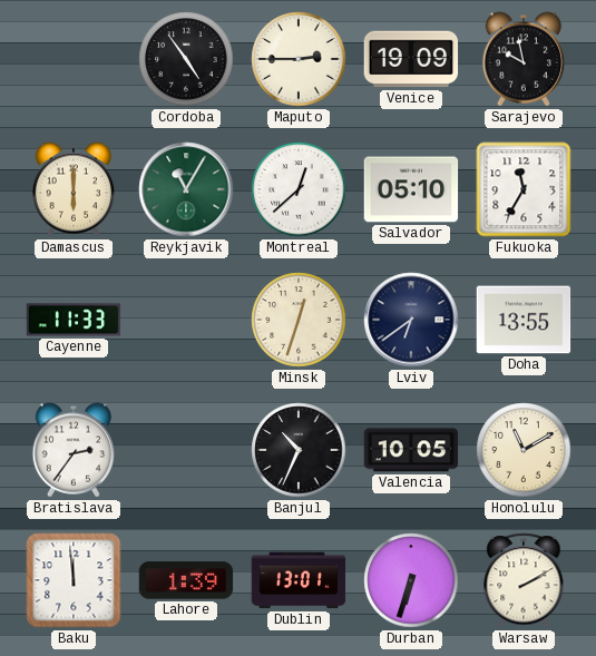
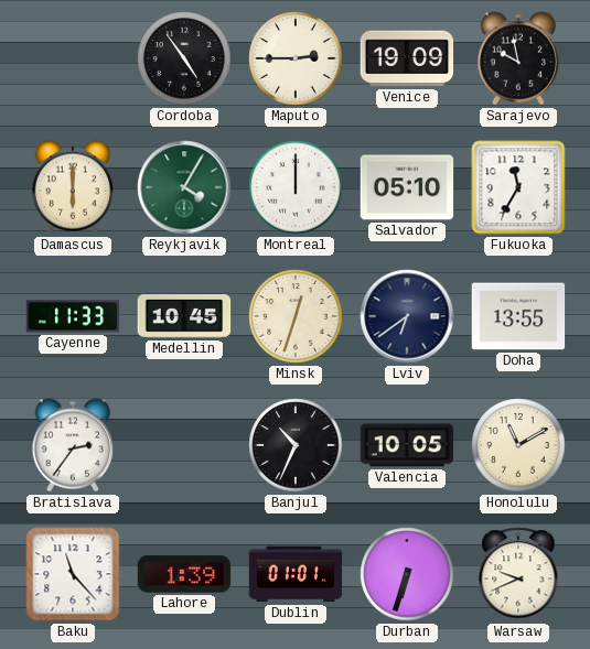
Reykjavik: 11:05 -> 4:05
Montreal: 12:38 -> 12:00
Medellin: none -> 10:45
Baku: 11:59 -> 11:23
Dublin: 13:01 -> 01:01
Warsaw: 2:10 -> 9:41
